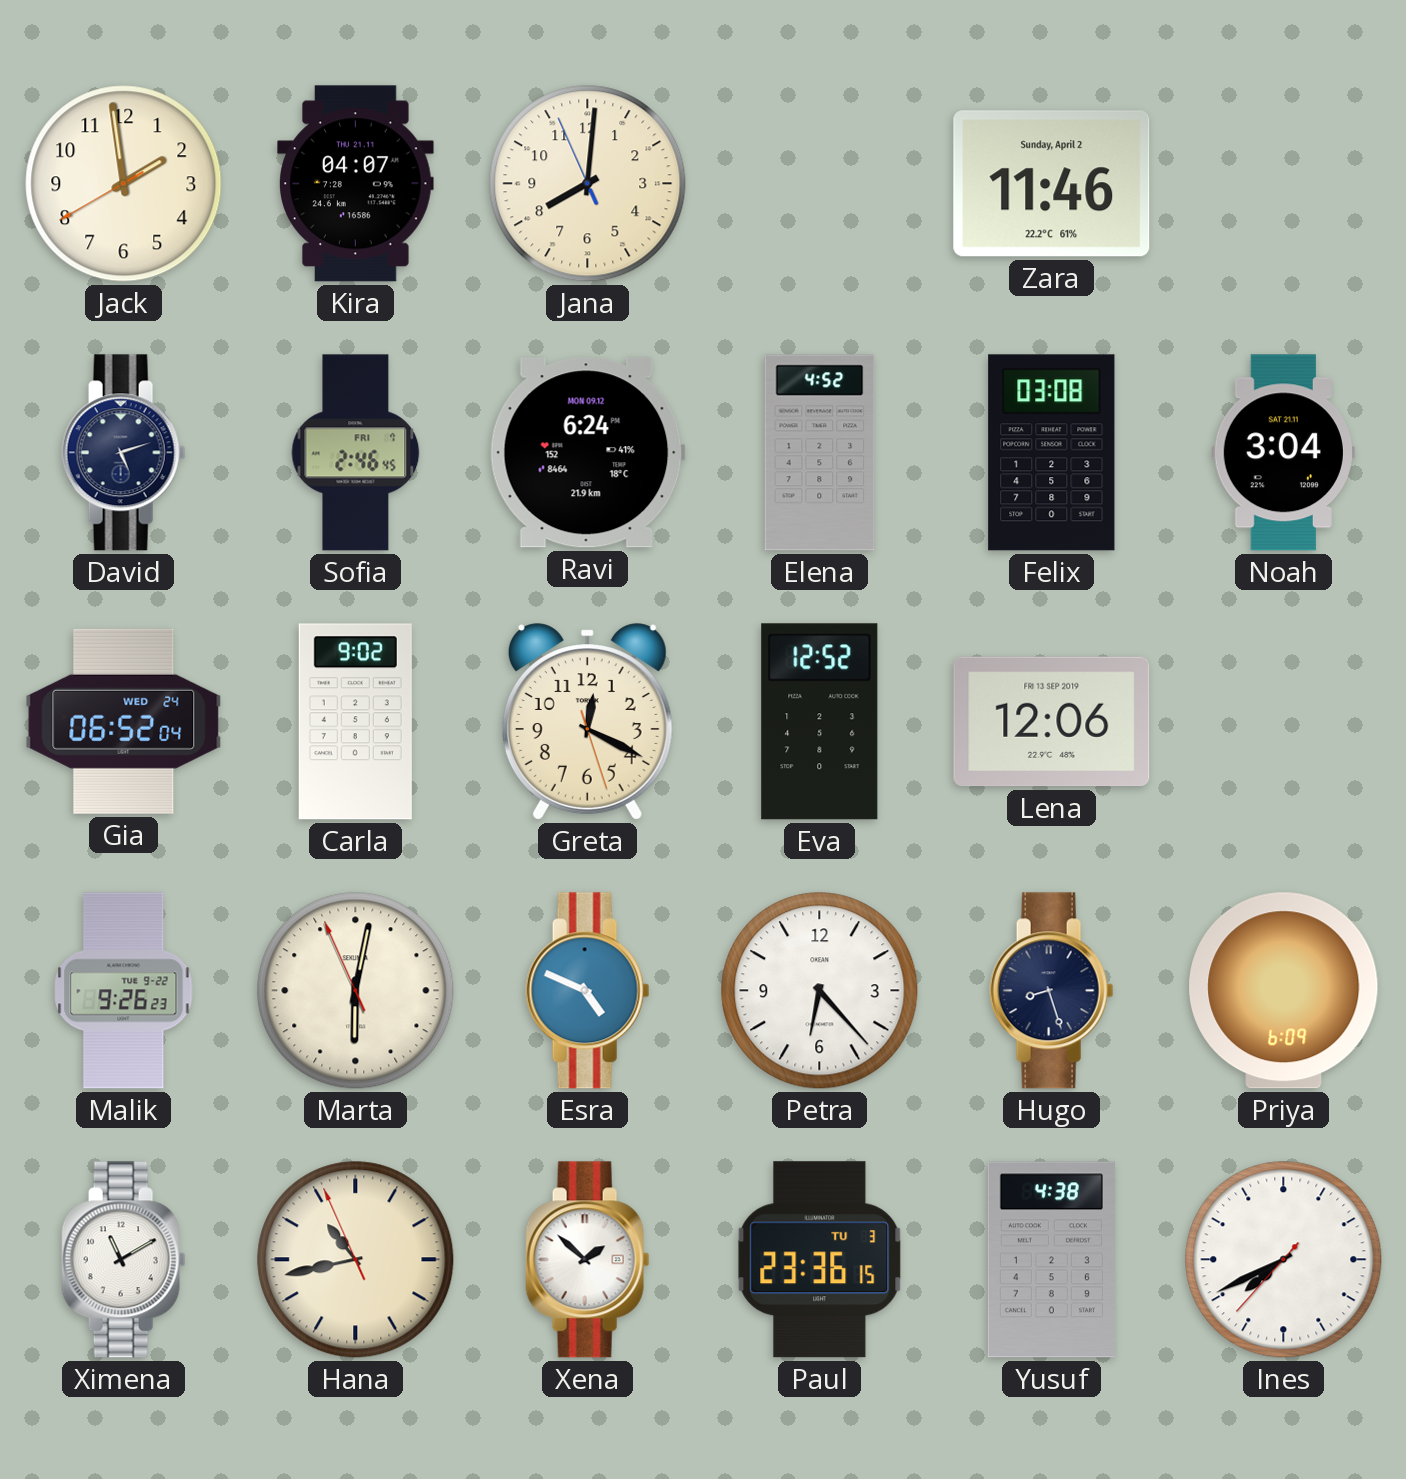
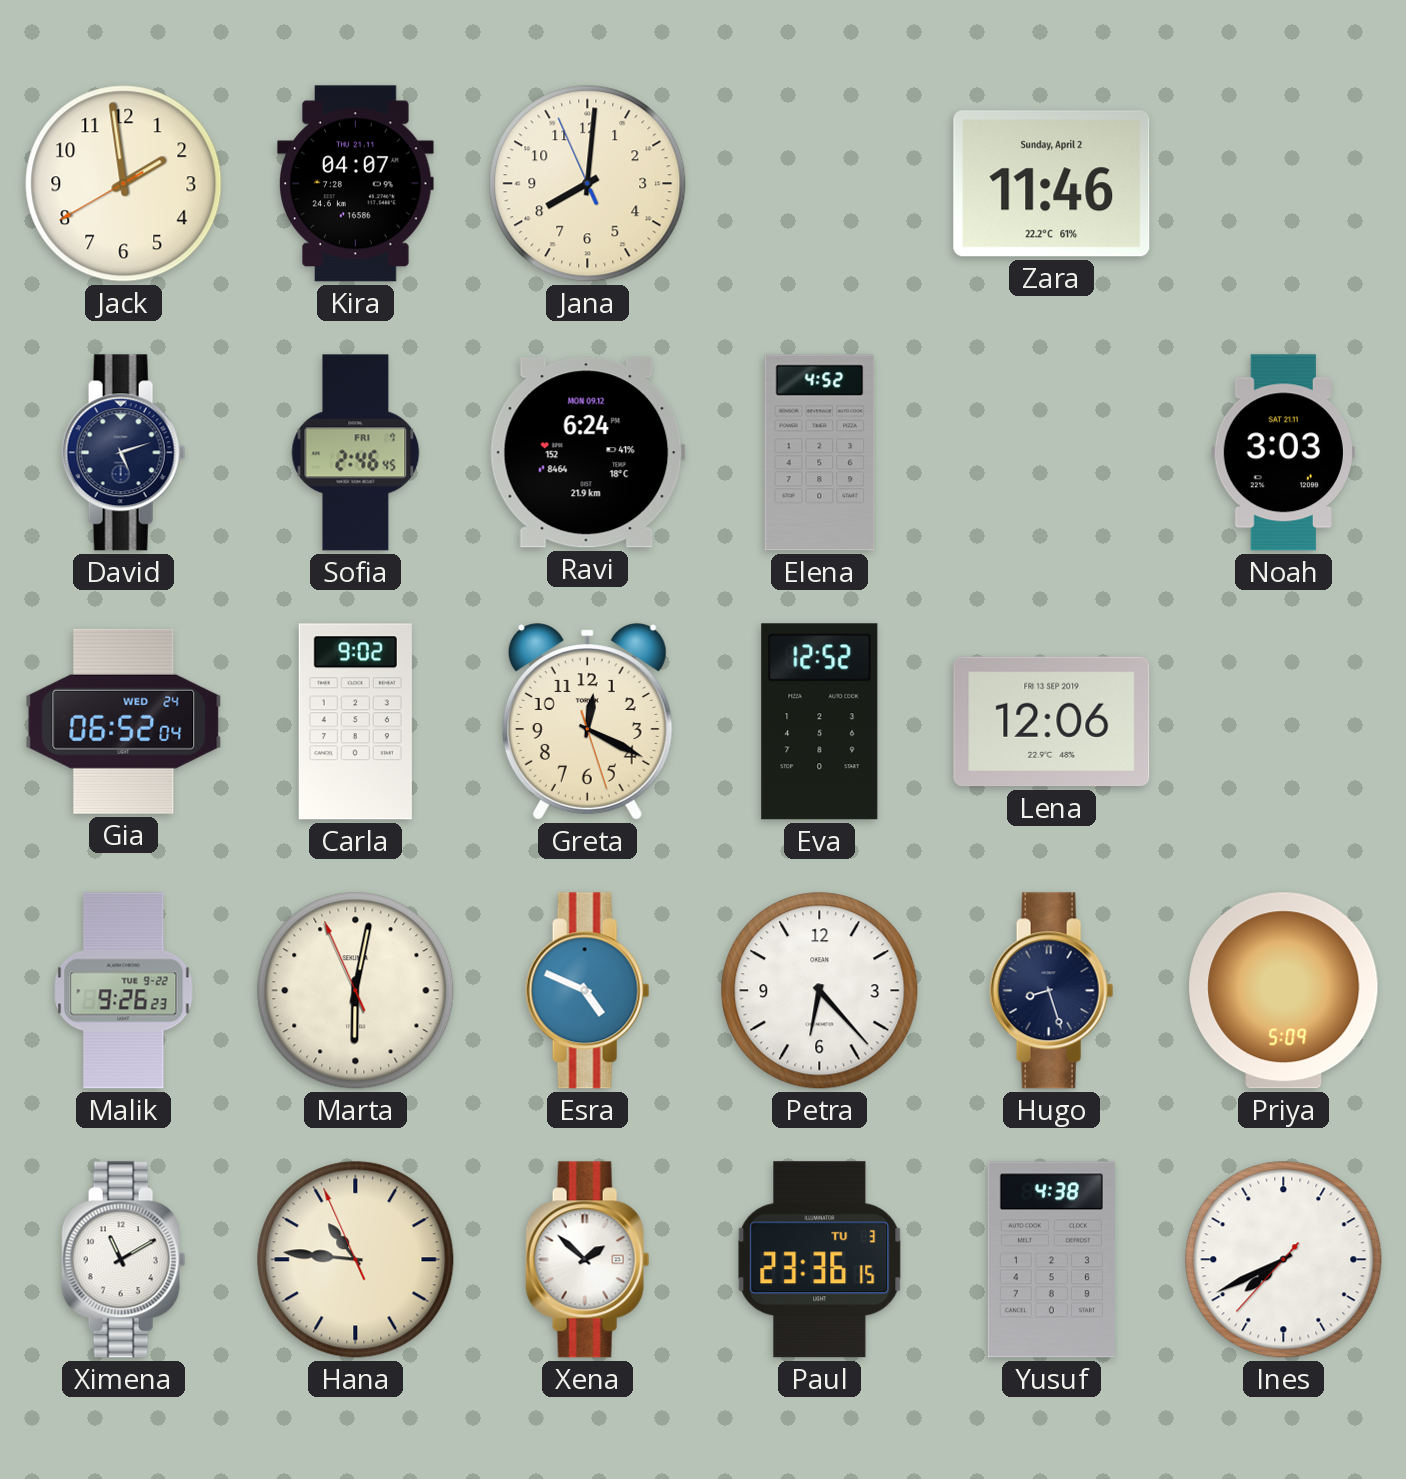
Felix: 03:08 -> none
Noah: 3:04 -> 3:03
Priya: 6:09 -> 5:09
Hana: 10:42 -> 10:45
